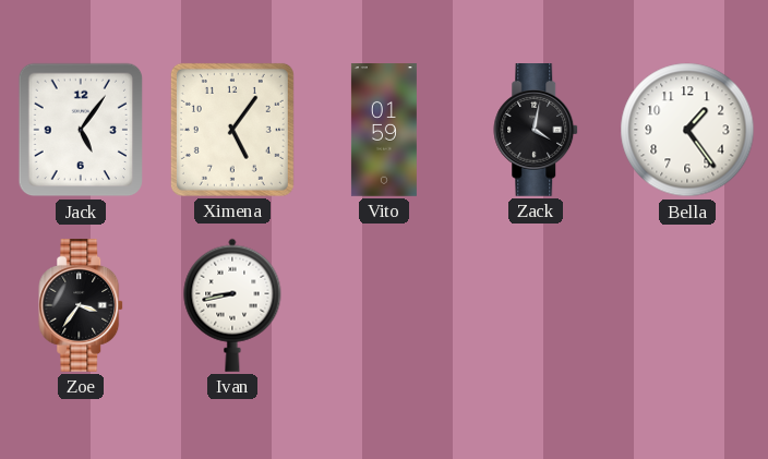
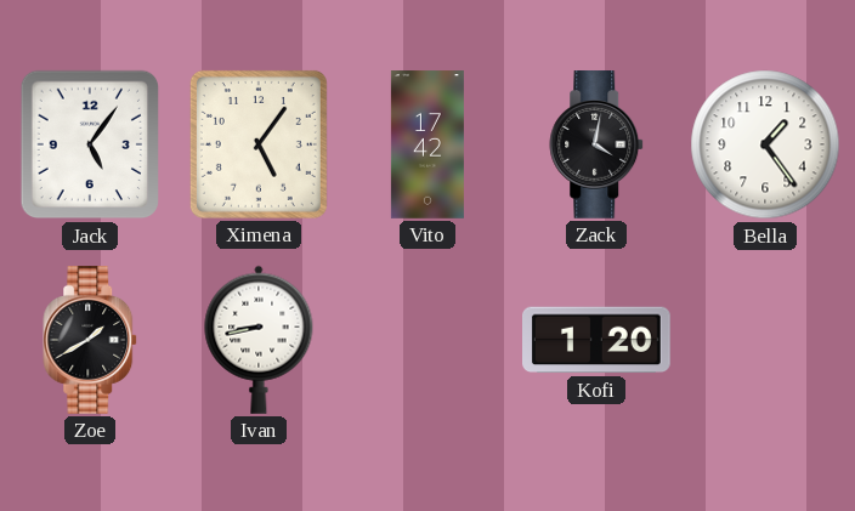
Vito: 01:59 -> 17:42
Zoe: 3:36 -> 1:40
Kofi: none -> 1:20
